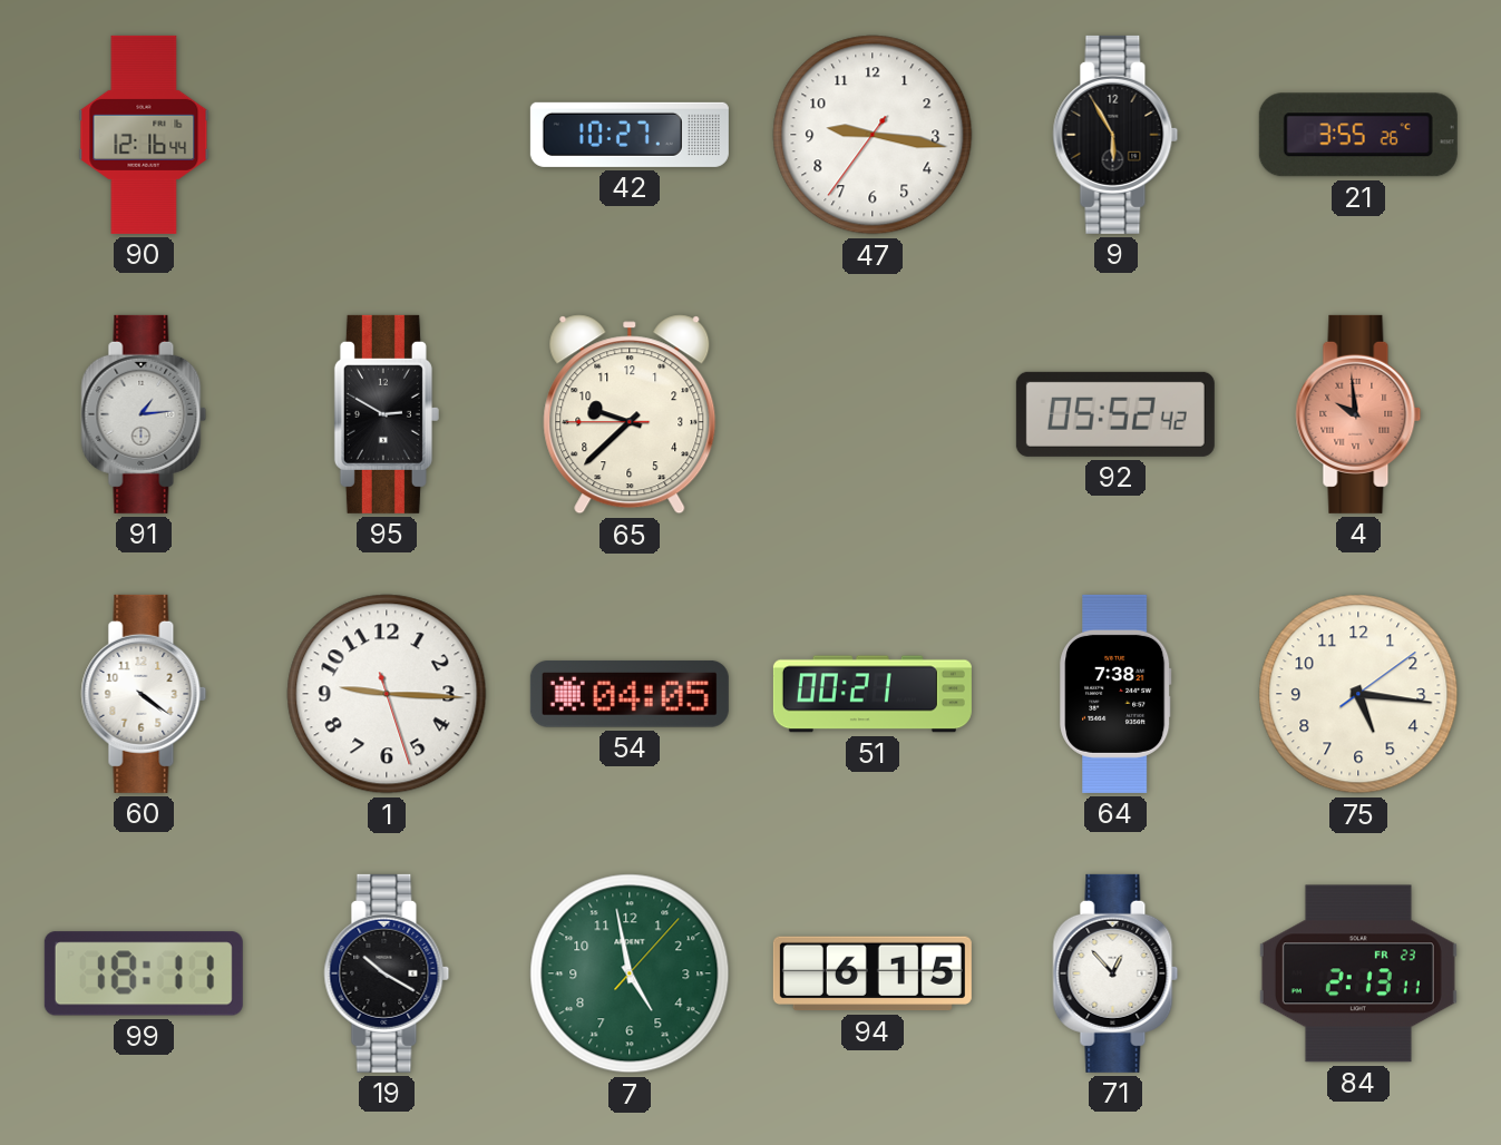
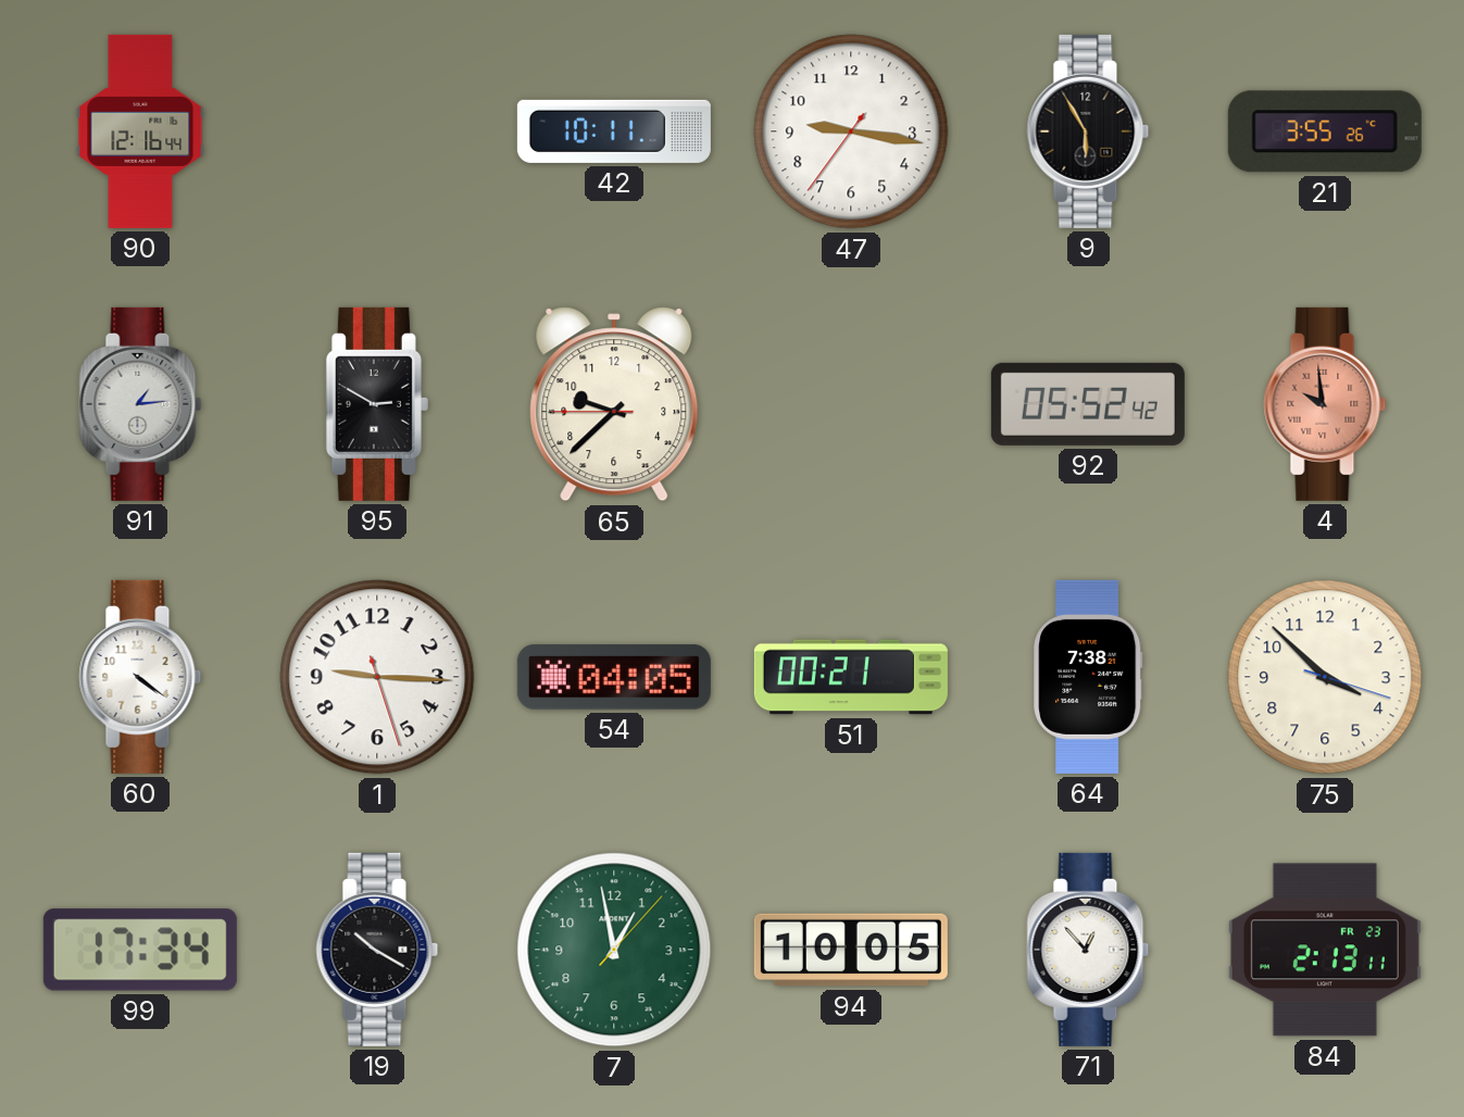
42: 10:27 -> 10:11
75: 5:16 -> 3:52
99: 18:11 -> 17:34
7: 4:58 -> 12:58
94: 6:15 -> 10:05
